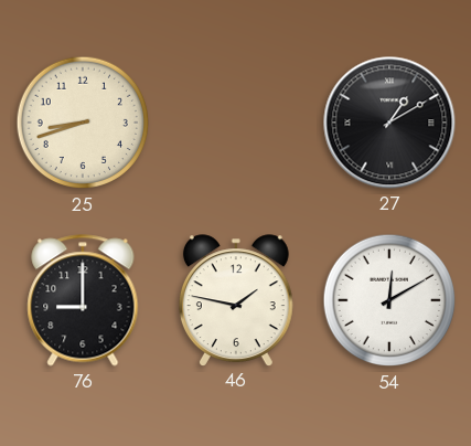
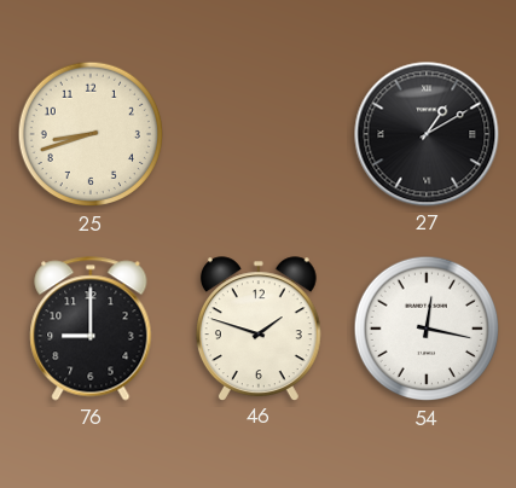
46: 1:47 -> 1:48
54: 12:10 -> 12:17
